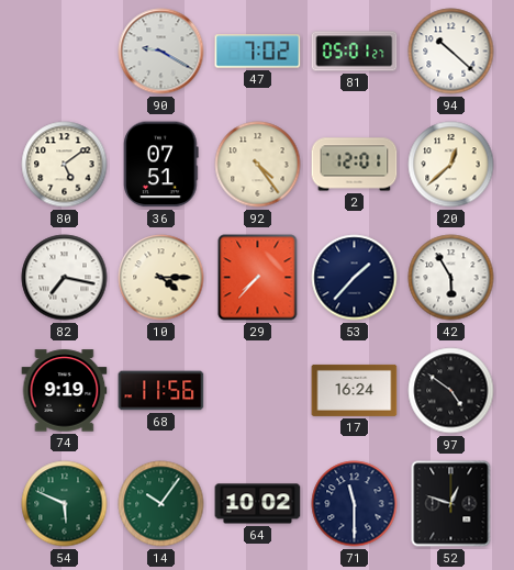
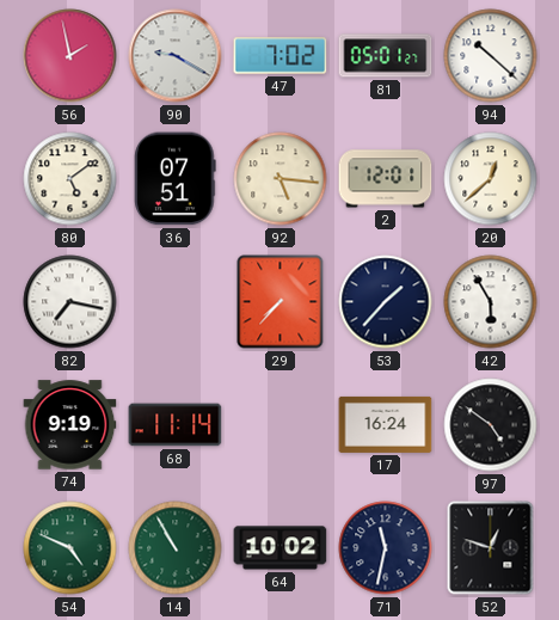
56: none -> 1:58
92: 4:24 -> 5:16
10: 4:15 -> none
68: 11:56 -> 11:14
54: 5:49 -> 4:49
14: 10:06 -> 10:55
71: 11:30 -> 11:32
